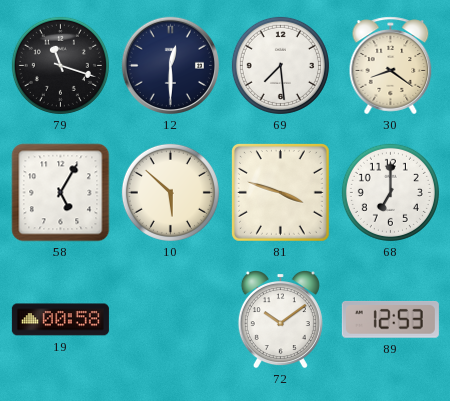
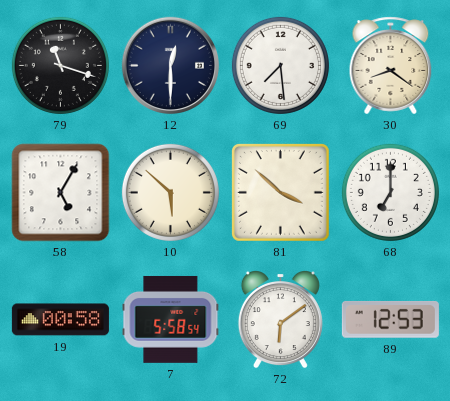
81: 3:48 -> 3:52
7: none -> 5:58
72: 10:09 -> 6:09
